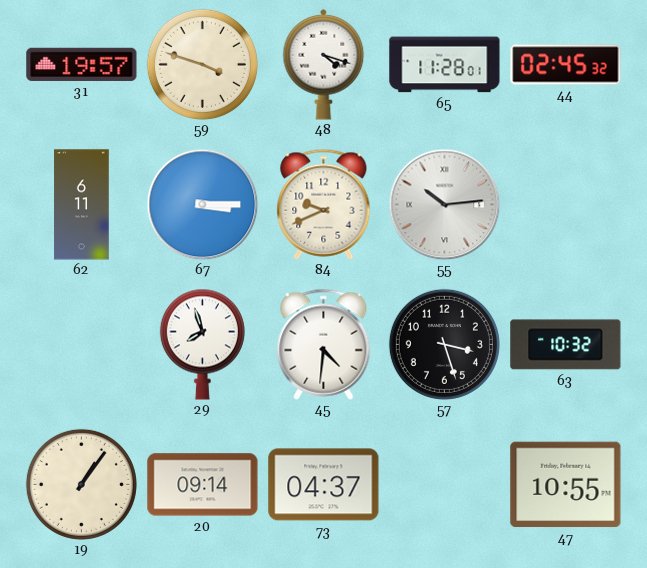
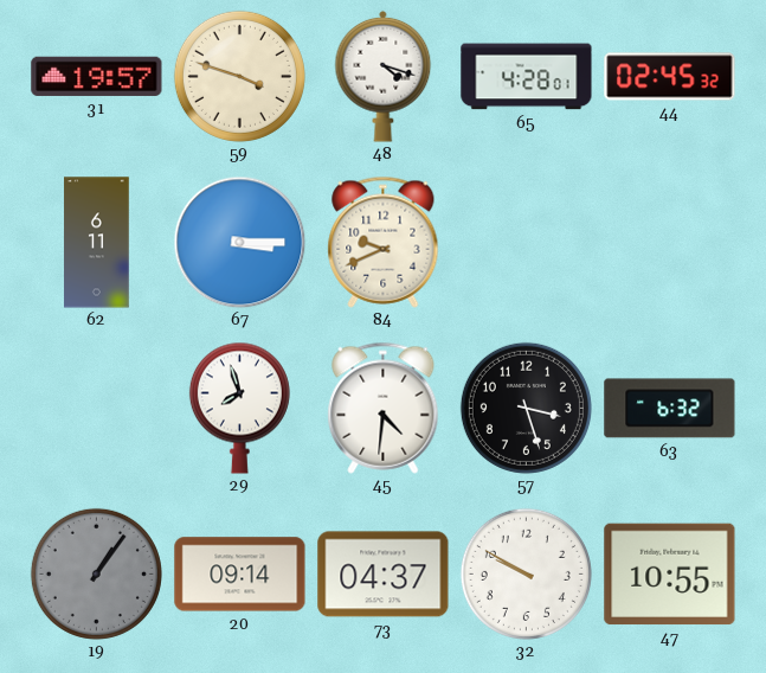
65: 11:28 -> 4:28
55: 10:14 -> none
63: 10:32 -> 6:32
19 dial: cream -> grey
32: none -> 9:50
